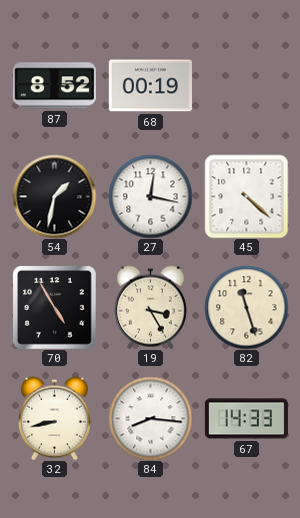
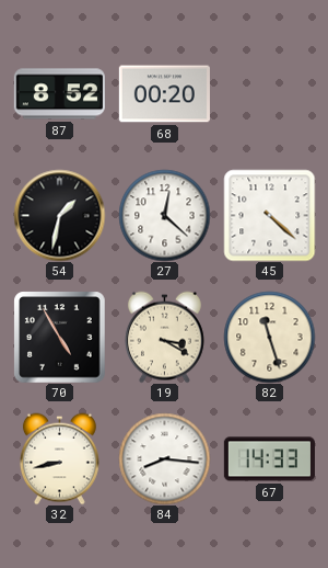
68: 00:19 -> 00:20
27: 12:17 -> 12:22
19: 3:25 -> 3:20
